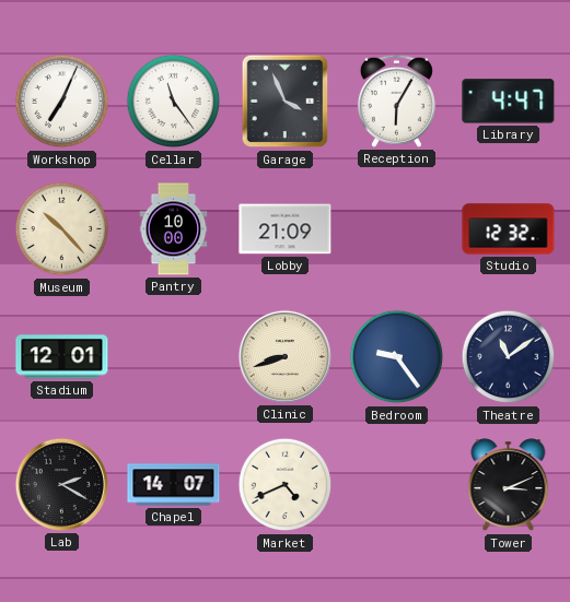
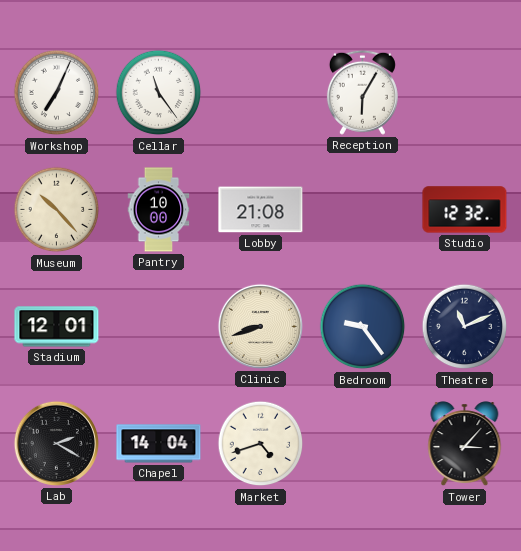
Garage: 3:56 -> none
Library: 4:47 -> none
Lobby: 21:09 -> 21:08
Theatre: 11:09 -> 11:11
Chapel: 14:07 -> 14:04
Market: 4:41 -> 4:42
Tower: 3:11 -> 3:07
